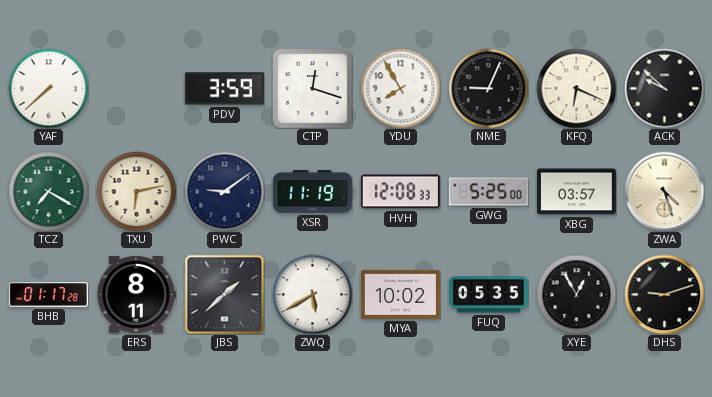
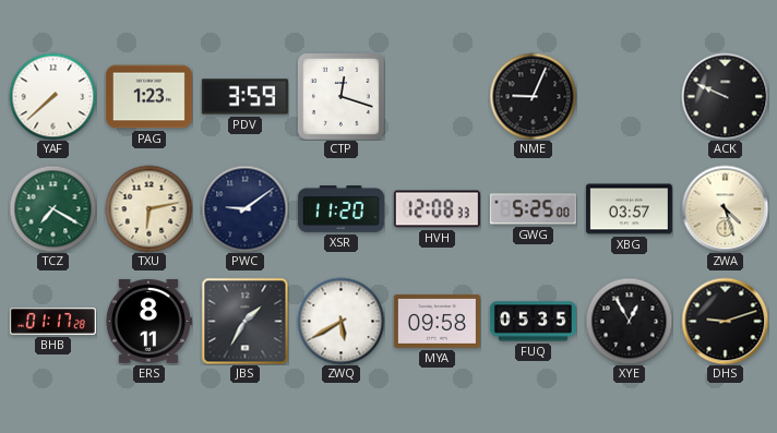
PAG: none -> 1:23
YDU: 7:55 -> none
KFQ: 6:19 -> none
ACK: 9:52 -> 9:49
XSR: 11:19 -> 11:20
JBS: 1:38 -> 1:35
MYA: 10:02 -> 09:58
